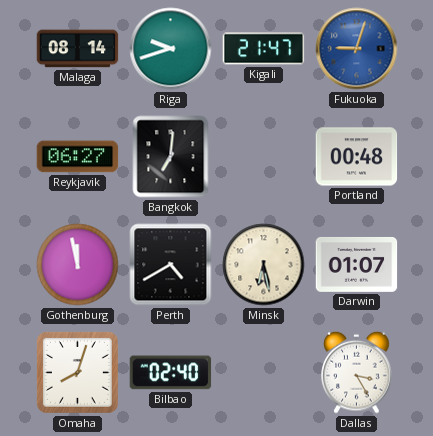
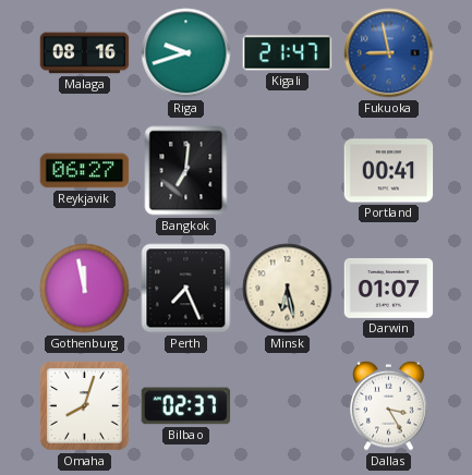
Malaga: 08:14 -> 08:16
Fukuoka: 9:03 -> 8:58
Portland: 00:48 -> 00:41
Perth: 4:40 -> 7:26
Bilbao: 02:40 -> 02:37
